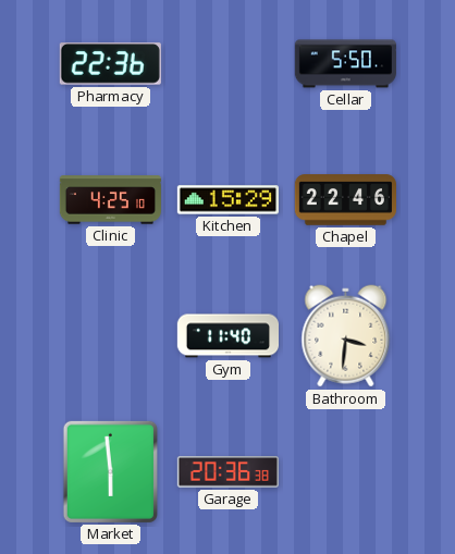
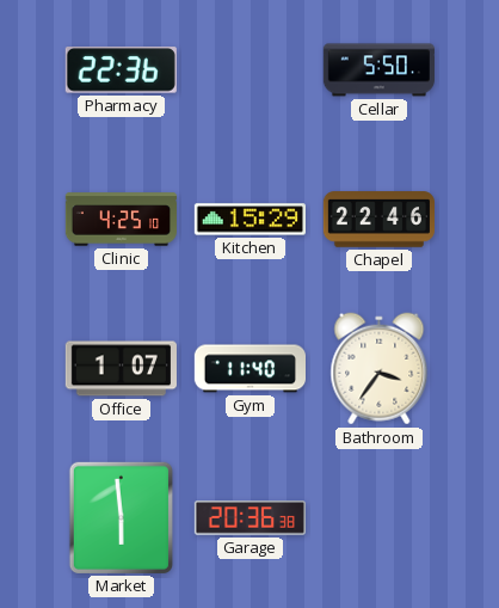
Office: none -> 1:07
Bathroom: 3:31 -> 3:36
